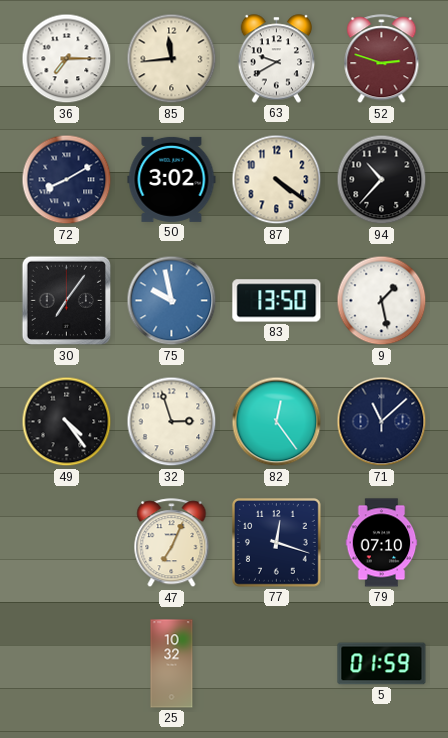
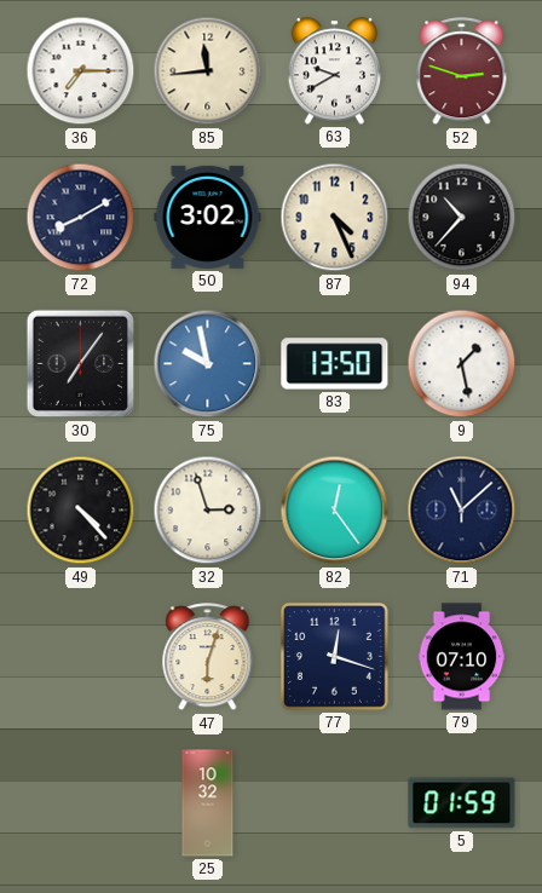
87: 4:21 -> 4:26
49: 4:24 -> 4:23
47: 7:04 -> 6:03
